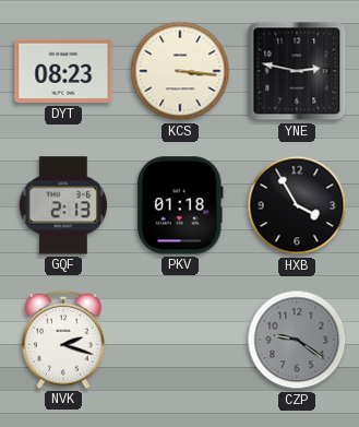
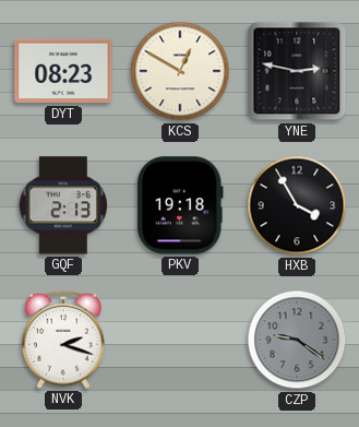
KCS: 3:16 -> 12:50
PKV: 01:18 -> 19:18
